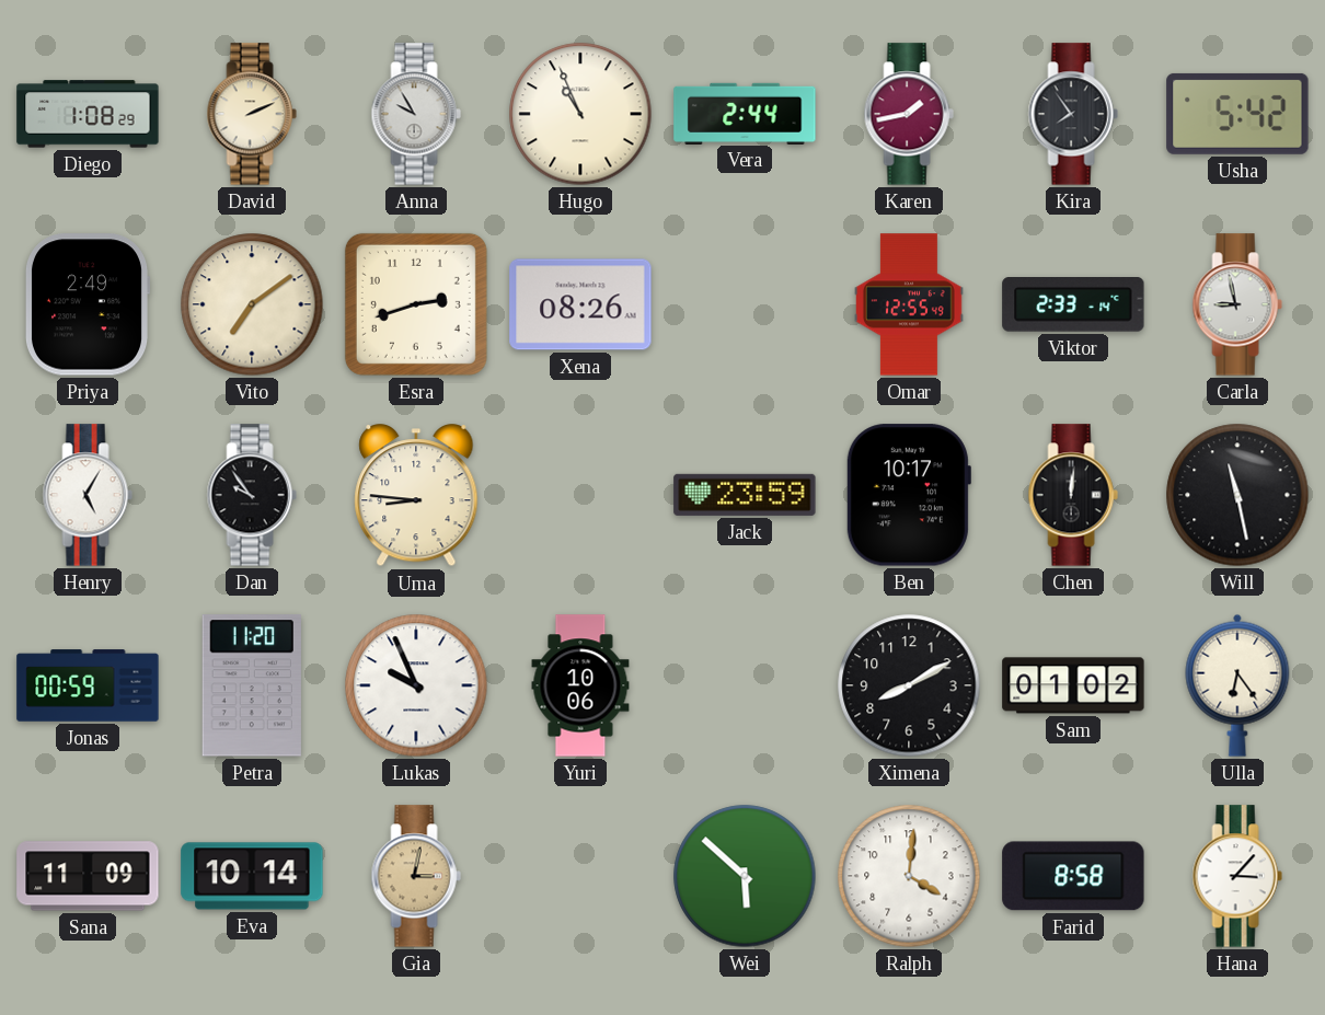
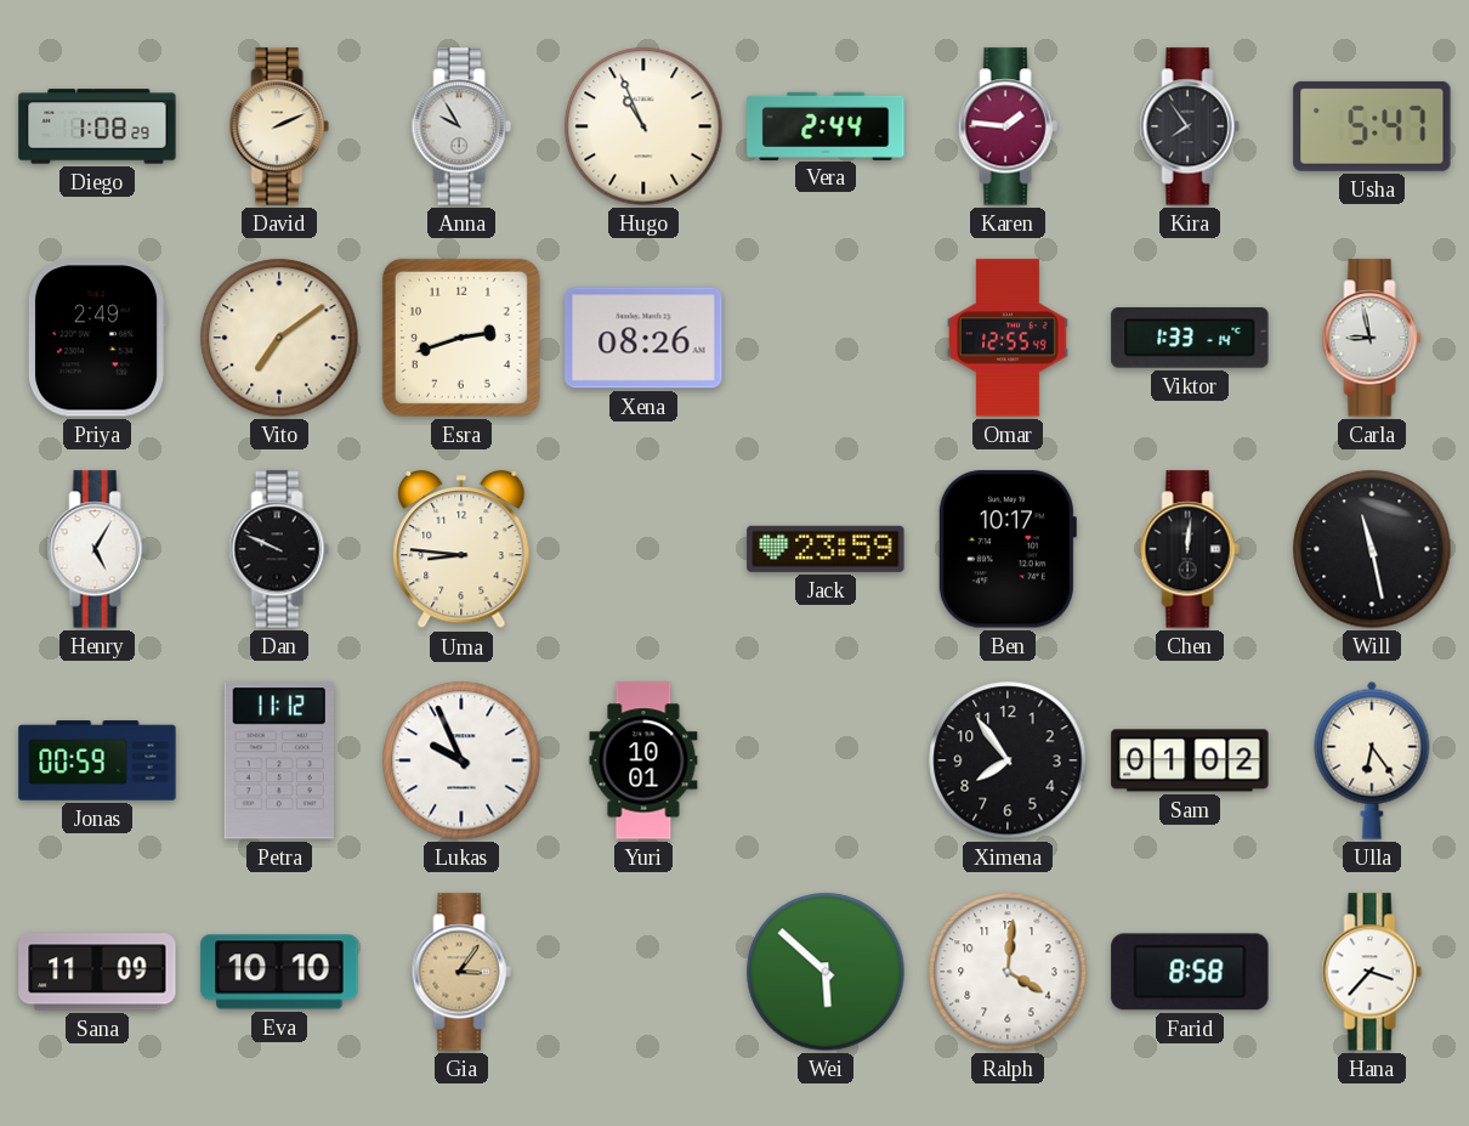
Karen: 1:43 -> 1:46
Usha: 5:42 -> 5:47
Viktor: 2:33 -> 1:33
Dan: 9:54 -> 9:49
Petra: 11:20 -> 11:12
Yuri: 10:06 -> 10:01
Ximena: 8:10 -> 7:54
Eva: 10:14 -> 10:10
Gia: 3:02 -> 3:06
Hana: 3:07 -> 3:37
